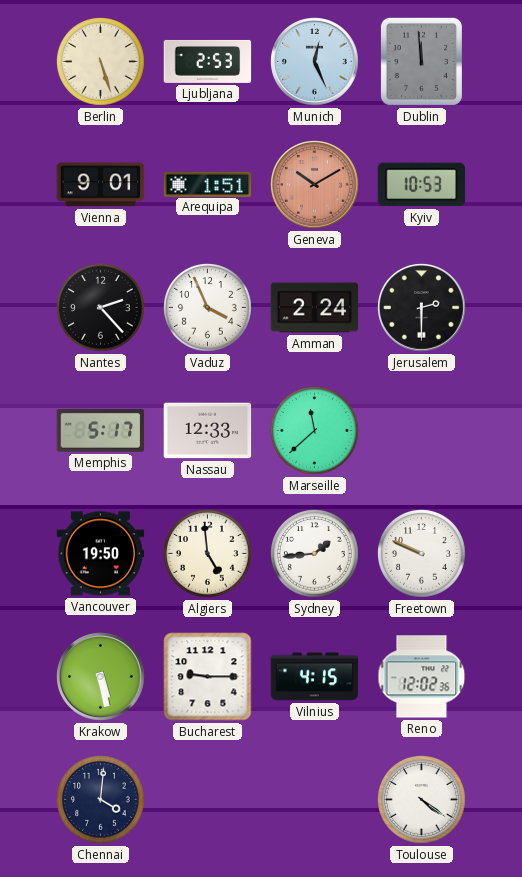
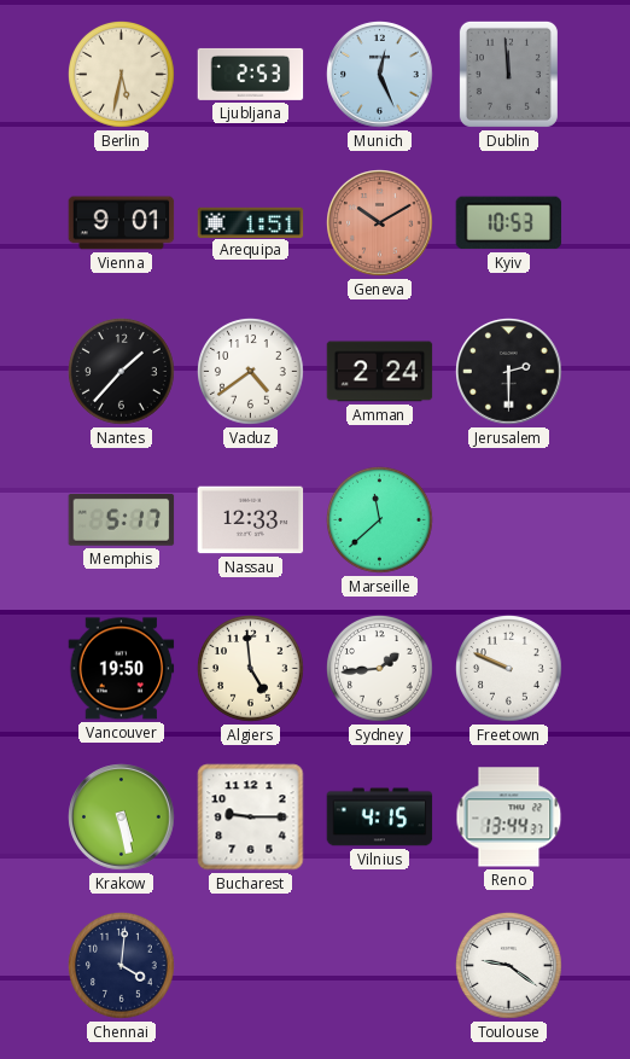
Berlin: 5:27 -> 5:32
Nantes: 2:23 -> 1:37
Vaduz: 3:56 -> 4:39
Reno: 12:02 -> 13:44
Toulouse: 4:21 -> 9:21
